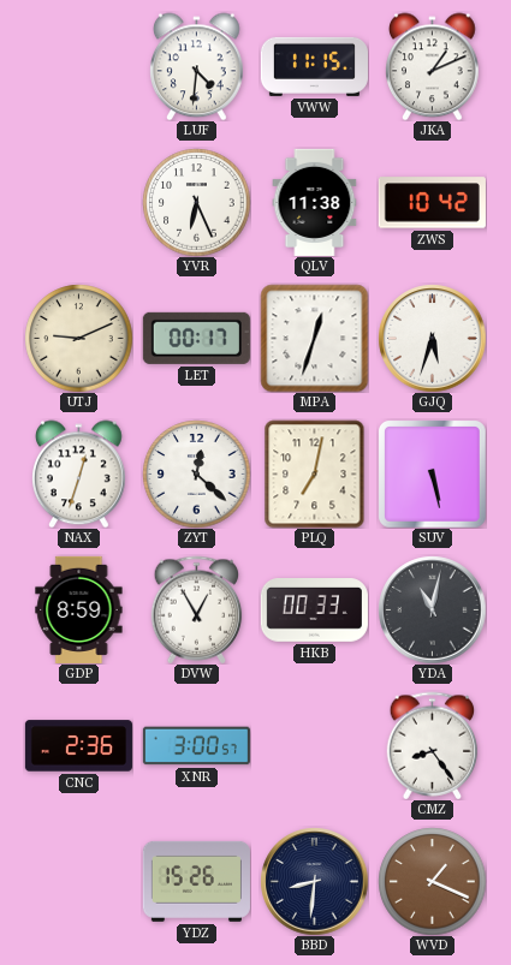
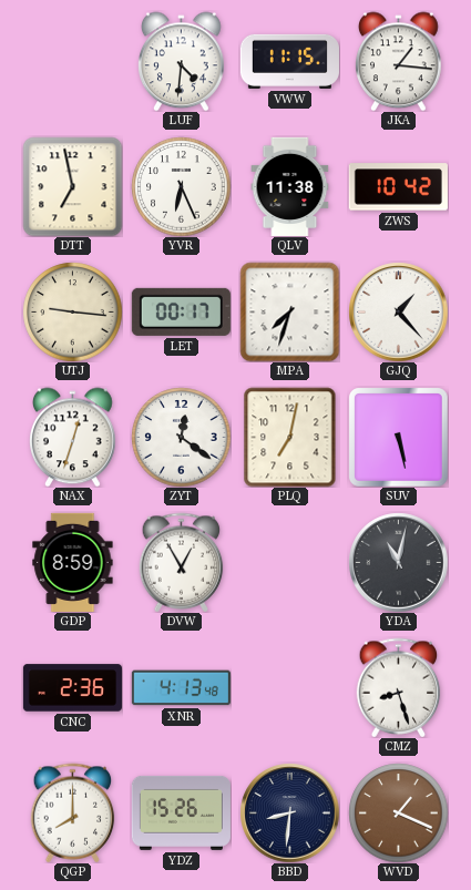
JKA: 1:11 -> 1:16
DTT: none -> 6:58
UTJ: 9:11 -> 9:16
MPA: 12:33 -> 7:33
GJQ: 5:33 -> 1:23
ZYT: 12:22 -> 12:21
HKB: 00:33 -> none
XNR: 3:00 -> 4:13
CMZ: 8:24 -> 8:27
QGP: none -> 8:00
